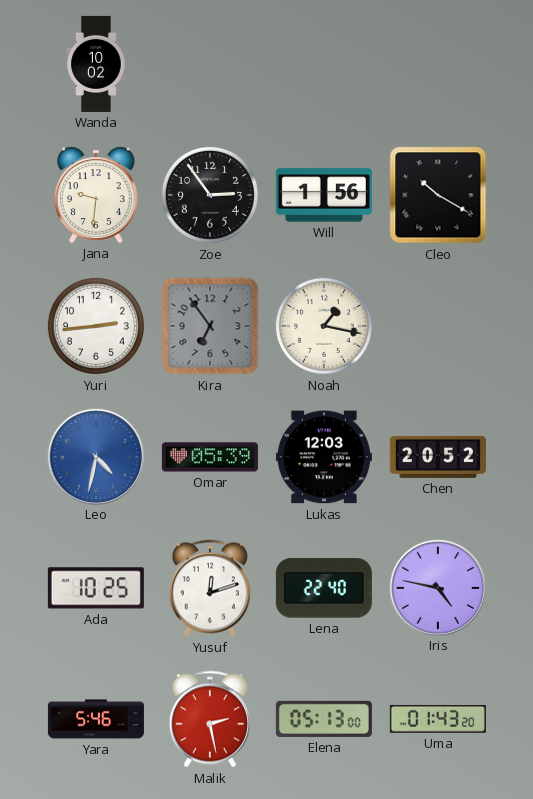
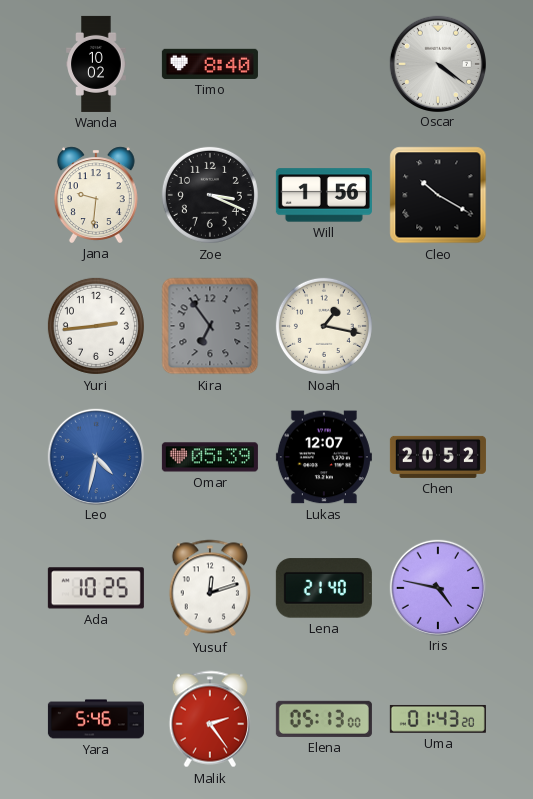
Timo: none -> 8:40
Oscar: none -> 4:21
Zoe: 2:54 -> 3:19
Lukas: 12:03 -> 12:07
Lena: 22:40 -> 21:40
Malik: 2:28 -> 2:24
